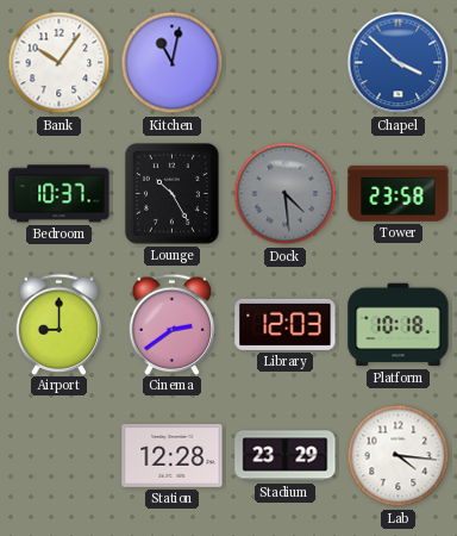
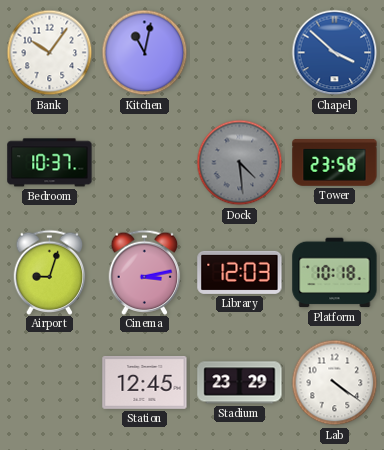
Lounge: 10:25 -> none
Airport: 9:00 -> 9:03
Cinema: 2:39 -> 3:13
Station: 12:28 -> 12:45
Lab: 4:16 -> 4:21
